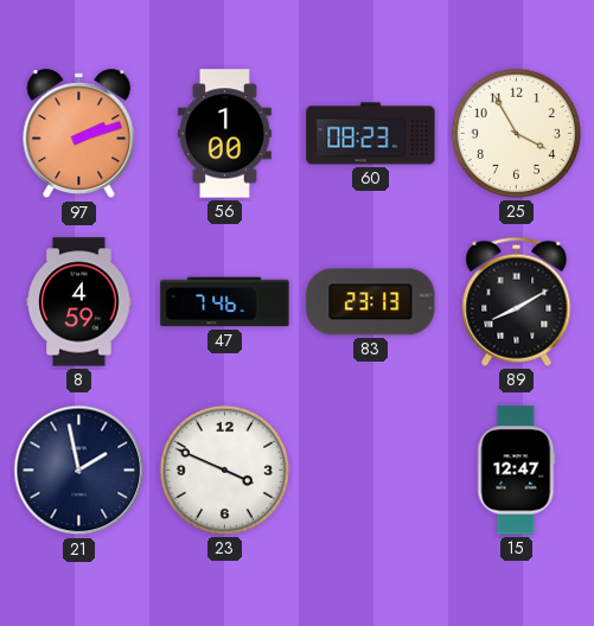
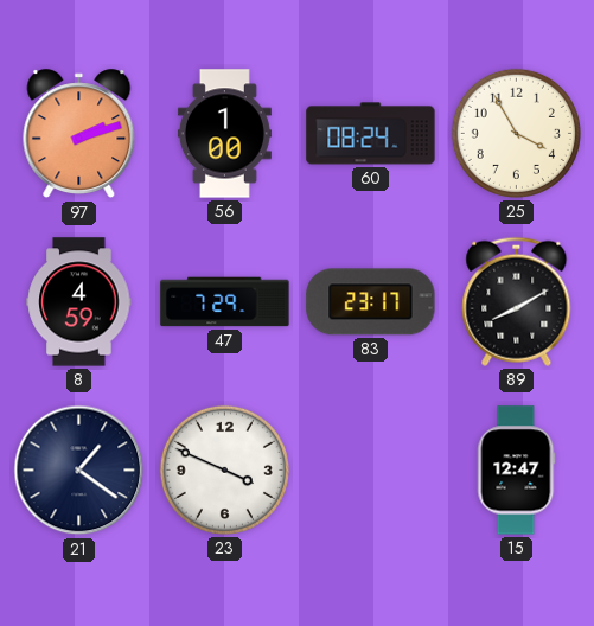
60: 08:23 -> 08:24
47: 7:46 -> 7:29
83: 23:13 -> 23:17
21: 1:58 -> 1:21
